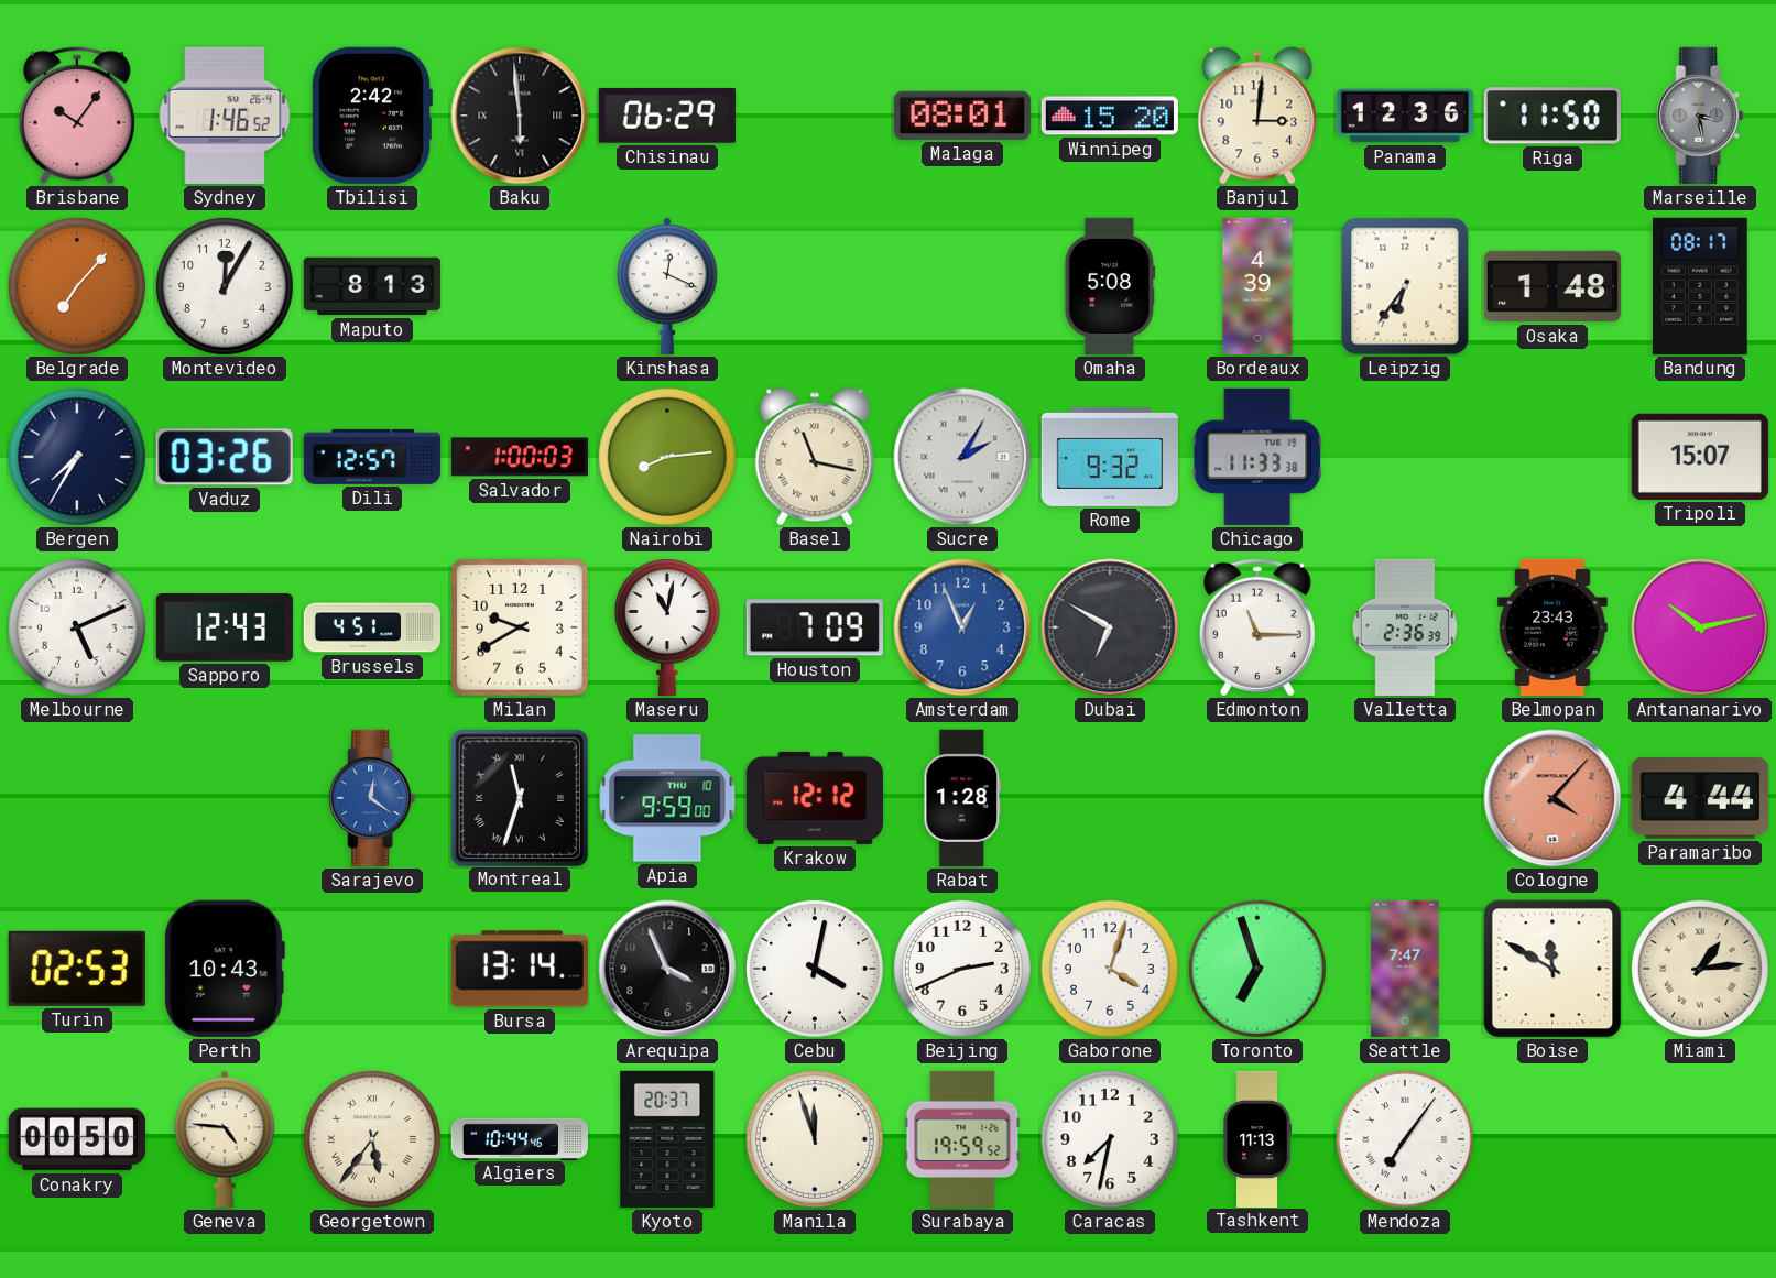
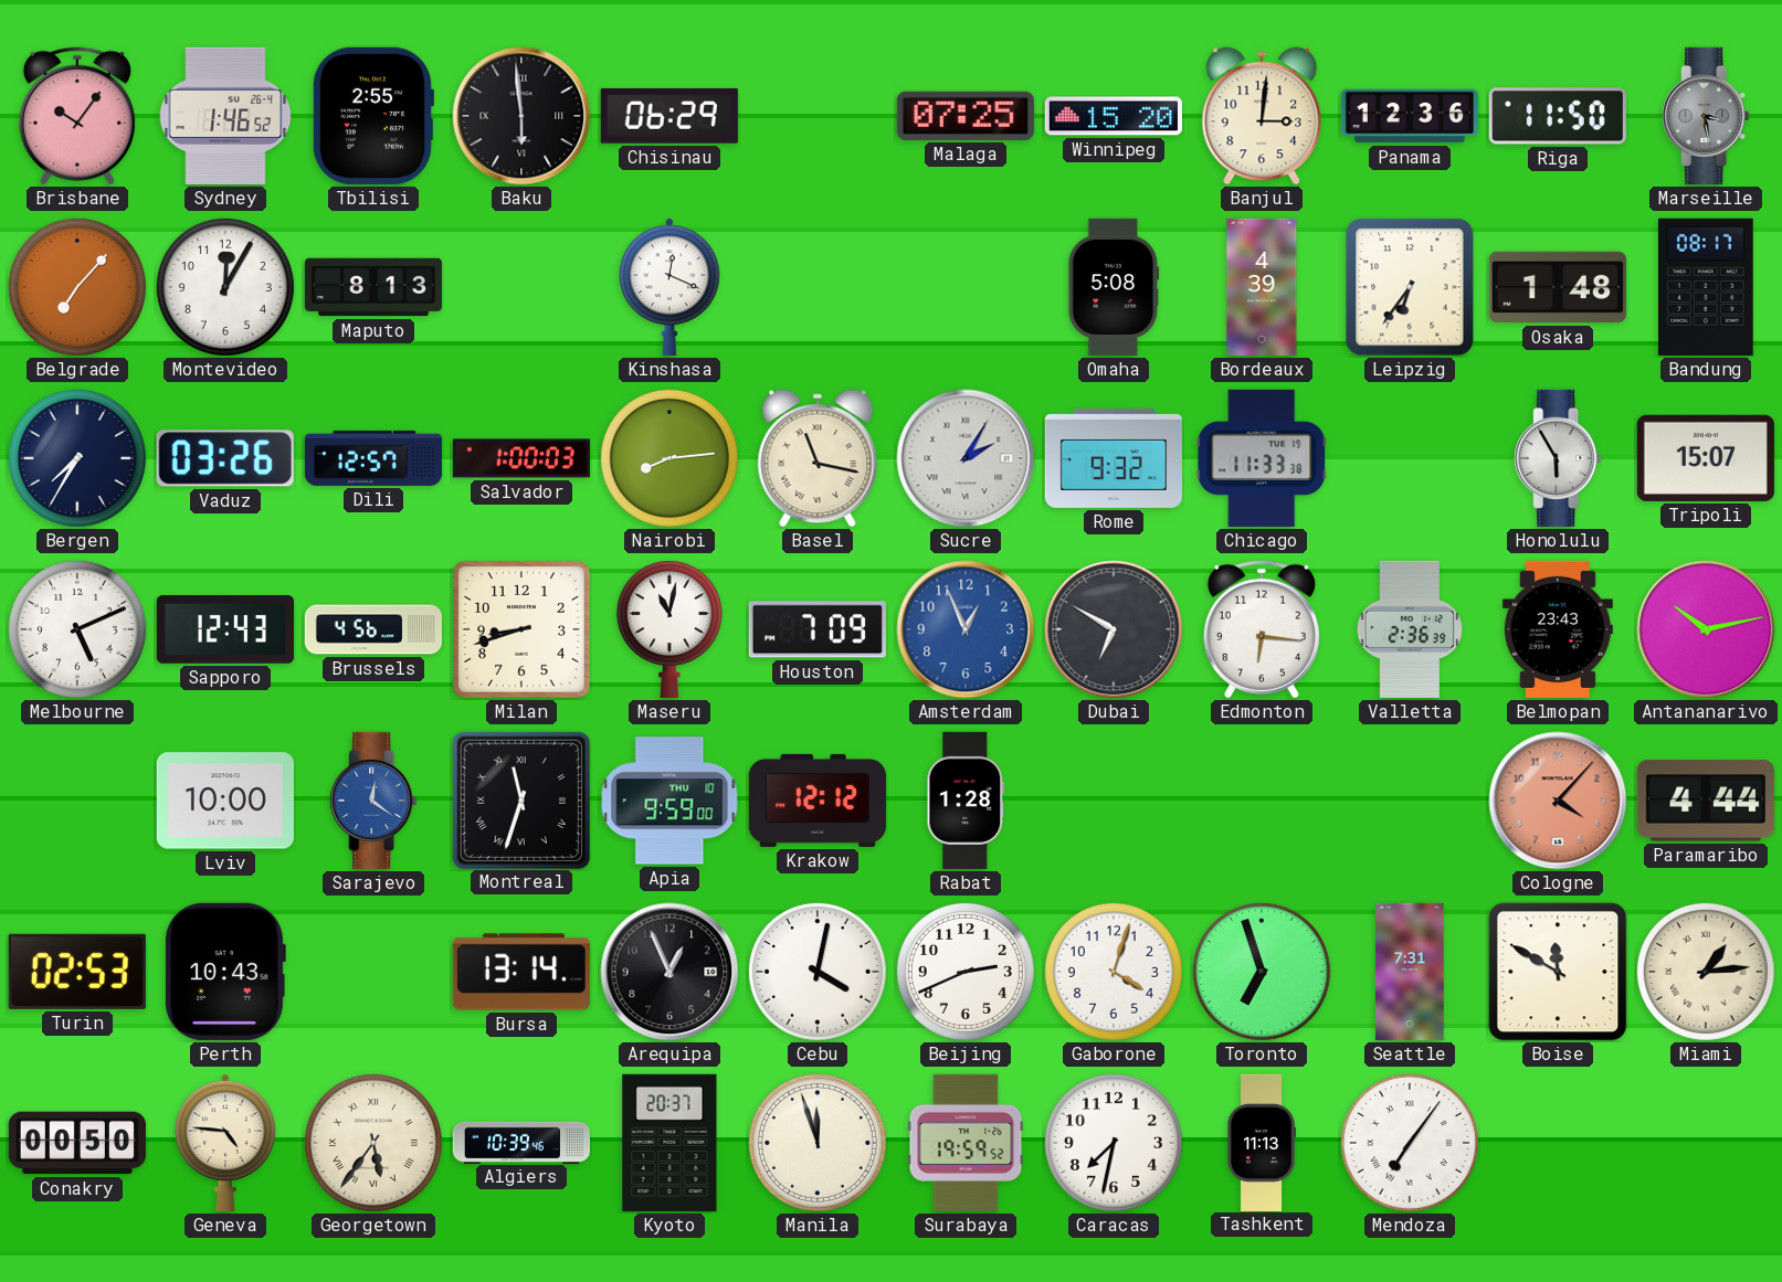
Tbilisi: 2:42 -> 2:55
Malaga: 08:01 -> 07:25
Honolulu: none -> 5:55
Brussels: 4:51 -> 4:56
Milan: 9:40 -> 8:42
Edmonton: 11:15 -> 6:16
Lviv: none -> 10:00
Arequipa: 3:56 -> 12:56
Seattle: 7:47 -> 7:31
Algiers: 10:44 -> 10:39
